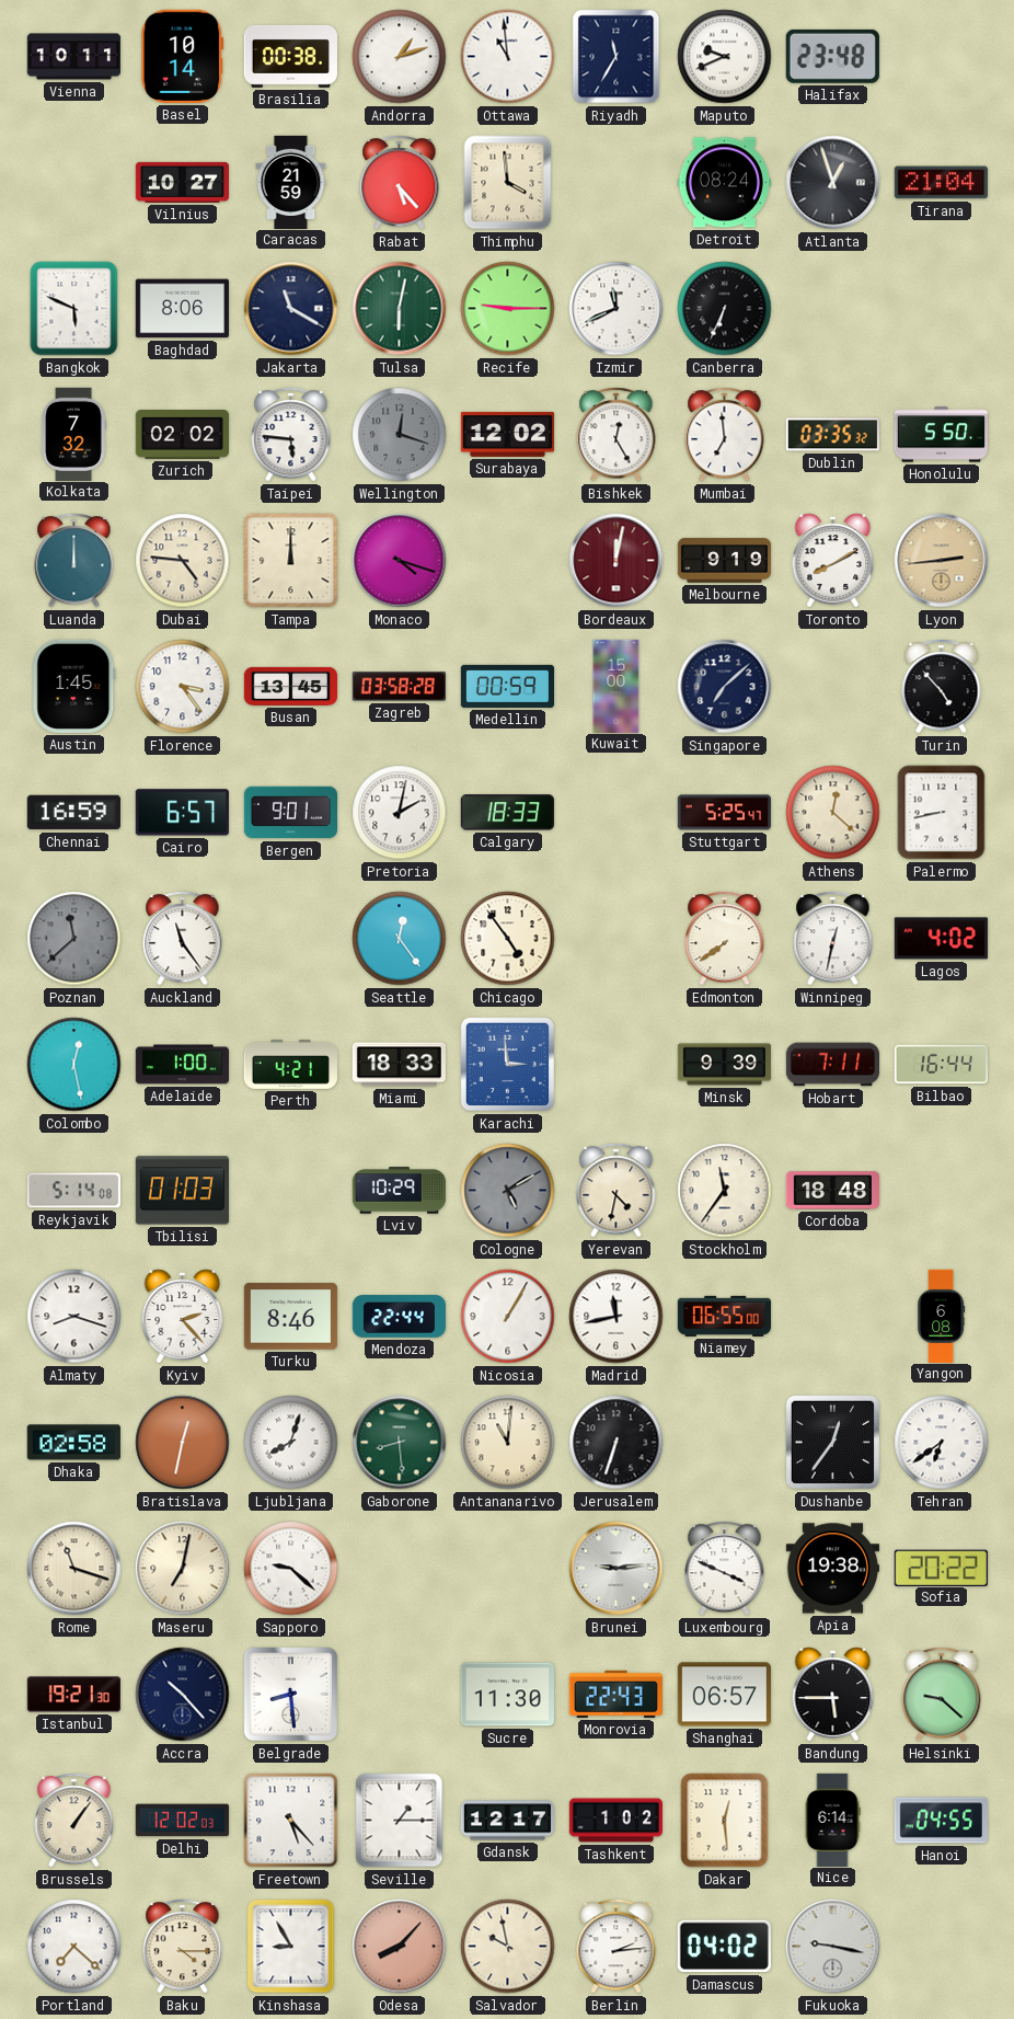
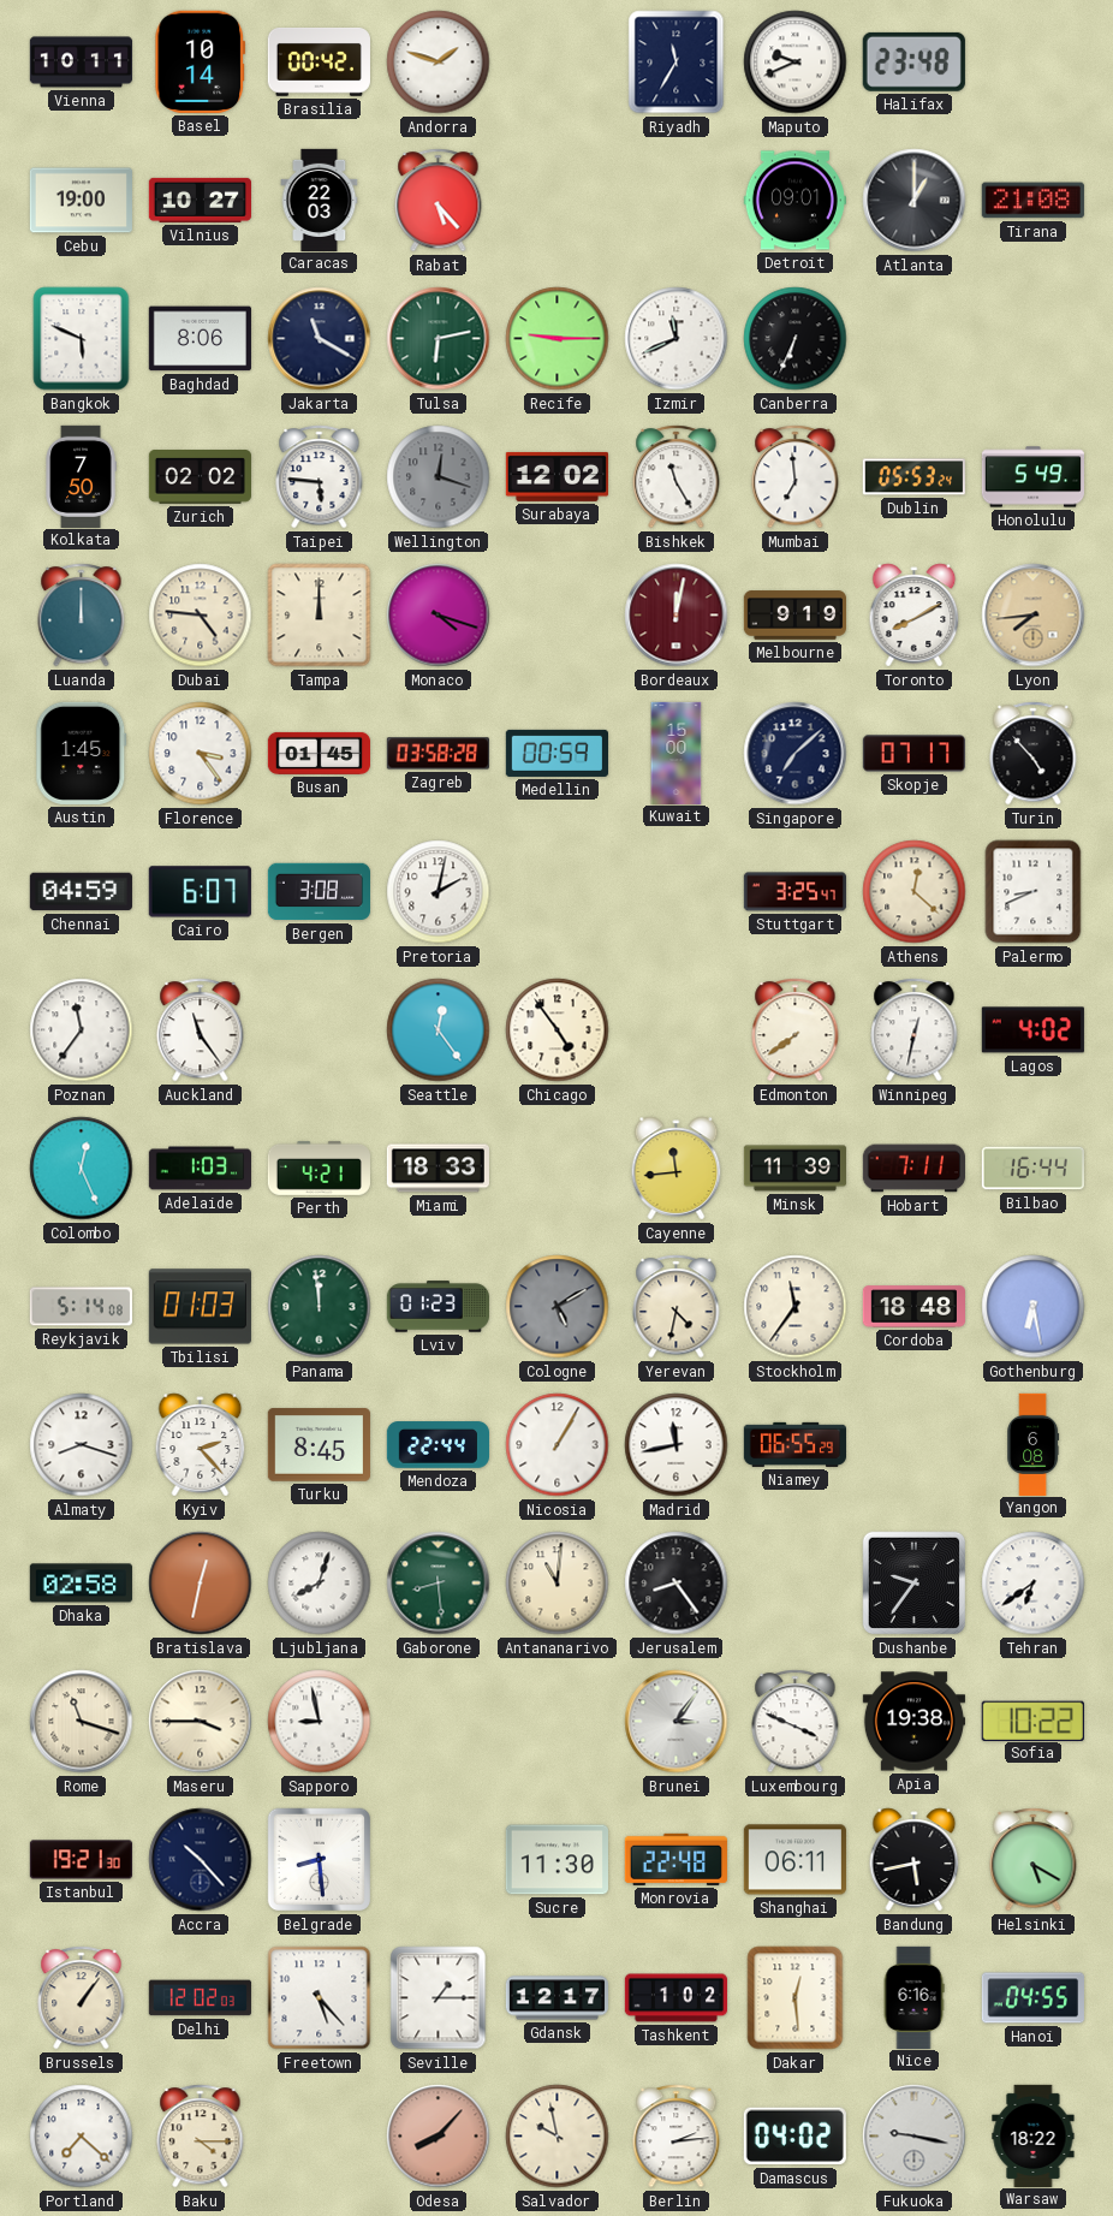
Brasilia: 00:38 -> 00:42
Andorra: 1:12 -> 1:48
Ottawa: 10:59 -> none
Cebu: none -> 19:00
Caracas: 21:59 -> 22:03
Thimphu: 3:59 -> none
Detroit: 08:24 -> 09:01
Atlanta: 12:57 -> 1:00
Tirana: 21:04 -> 21:08
Tulsa: 6:02 -> 6:13
Kolkata: 7:32 -> 7:50
Bishkek: 12:25 -> 11:25
Dublin: 03:35 -> 05:53
Honolulu: 5:50 -> 5:49
Lyon: 2:44 -> 7:44
Busan: 13:45 -> 01:45
Skopje: none -> 07:17
Chennai: 16:59 -> 04:59
Cairo: 6:57 -> 6:07
Bergen: 9:01 -> 3:08
Calgary: 18:33 -> none
Stuttgart: 5:25 -> 3:25
Palermo: 8:43 -> 8:41
Poznan: 11:38 -> 11:36
Poznan dial: grey -> white
Colombo: 12:28 -> 12:26
Adelaide: 1:00 -> 1:03
Karachi: 2:59 -> none
Cayenne: none -> 11:44
Minsk: 9:39 -> 11:39
Panama: none -> 11:59
Lviv: 10:29 -> 01:23
Gothenburg: none -> 6:28
Turku: 8:46 -> 8:45
Niamey: 06:55:00 -> 06:55:29
Jerusalem: 6:33 -> 8:24
Dushanbe: 12:36 -> 9:36
Maseru: 7:02 -> 3:45
Sapporo: 9:22 -> 8:58
Brunei: 9:14 -> 3:06
Sofia: 20:22 -> 10:22
Monrovia: 22:43 -> 22:48
Shanghai: 06:57 -> 06:11
Bandung: 5:45 -> 5:43
Helsinki: 9:22 -> 5:20
Nice: 6:14 -> 6:16
Kinshasa: 8:55 -> none
Warsaw: none -> 18:22
